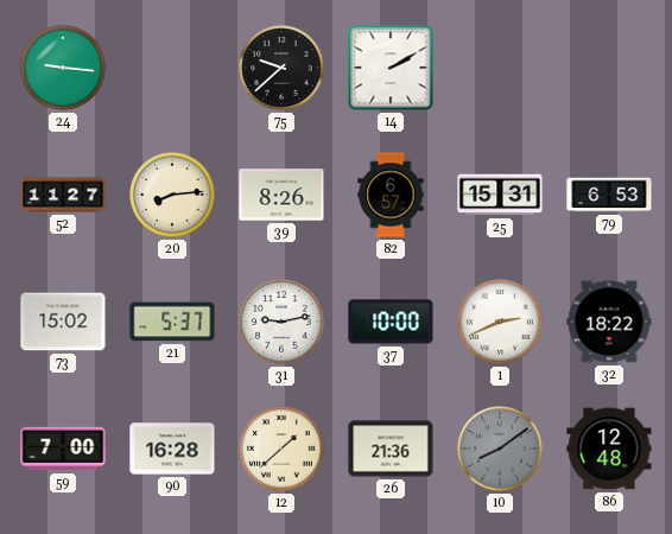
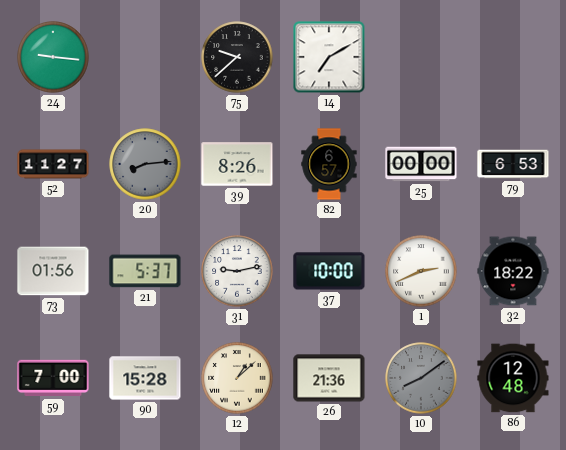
14: 2:10 -> 7:10
20 dial: cream -> grey
25: 15:31 -> 00:00
73: 15:02 -> 01:56
90: 16:28 -> 15:28
12: 1:38 -> 1:08
